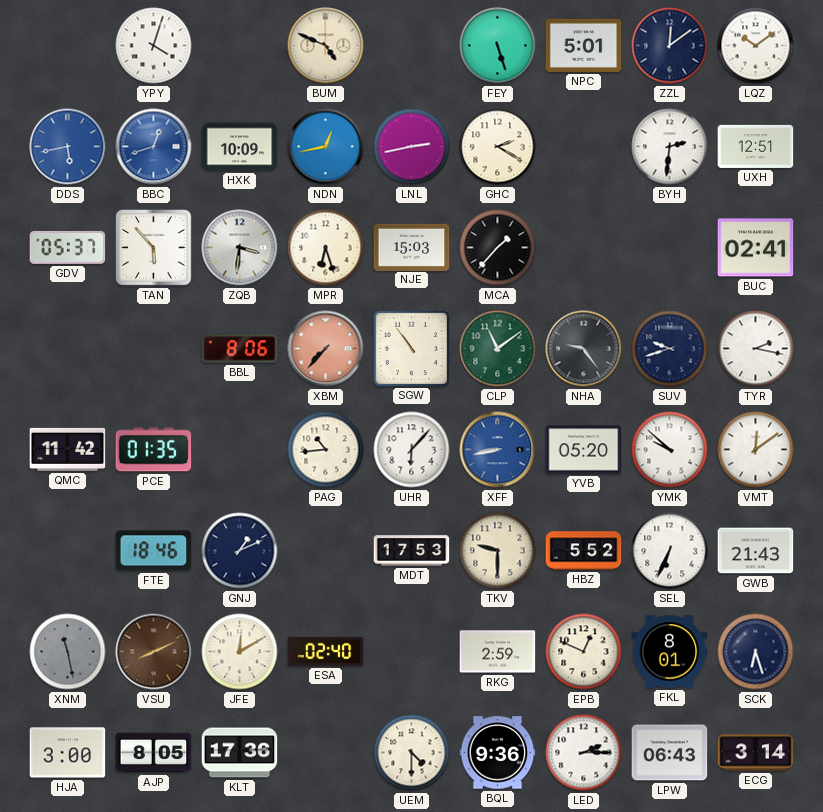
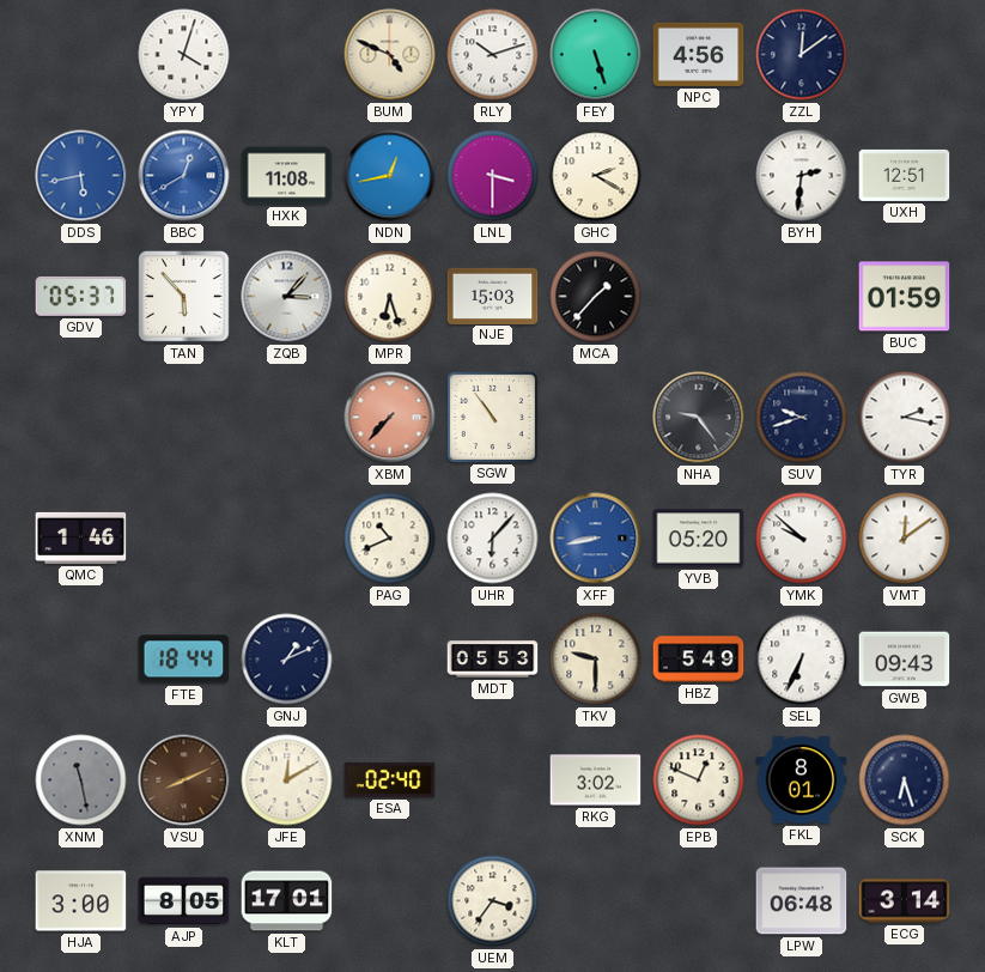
RLY: none -> 10:12
NPC: 5:01 -> 4:56
LQZ: 10:09 -> none
BBC: 12:42 -> 12:40
HXK: 10:09 -> 11:08
LNL: 2:43 -> 3:30
ZQB: 3:31 -> 3:07
BUC: 02:41 -> 01:59
BBL: 8:06 -> none
CLP: 11:09 -> none
QMC: 11:42 -> 1:46
PCE: 01:35 -> none
PAG: 10:44 -> 10:41
FTE: 18:46 -> 18:44
MDT: 17:53 -> 05:53
HBZ: 5:52 -> 5:49
GWB: 21:43 -> 09:43
RKG: 2:59 -> 3:02
KLT: 17:36 -> 17:01
UEM: 4:30 -> 3:36
BQL: 9:36 -> none
LED: 2:15 -> none
LPW: 06:43 -> 06:48
